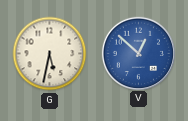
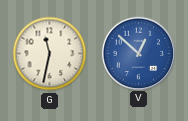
G: 5:32 -> 11:32
